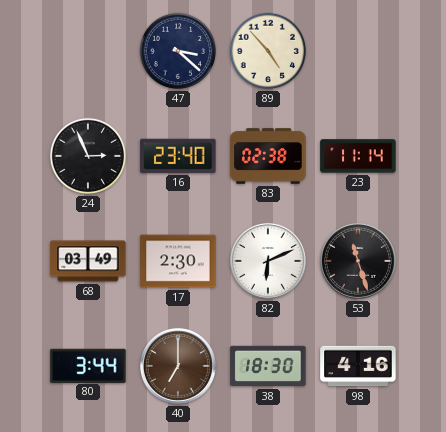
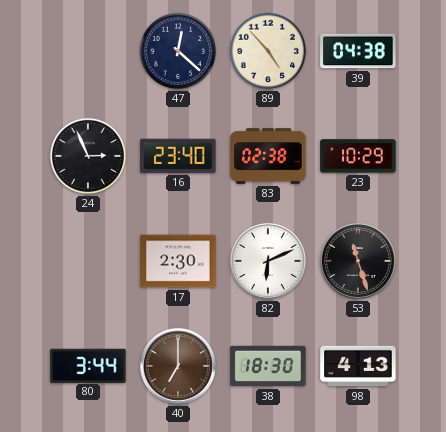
47: 3:22 -> 12:22
39: none -> 04:38
23: 11:14 -> 10:29
68: 03:49 -> none
98: 4:16 -> 4:13
